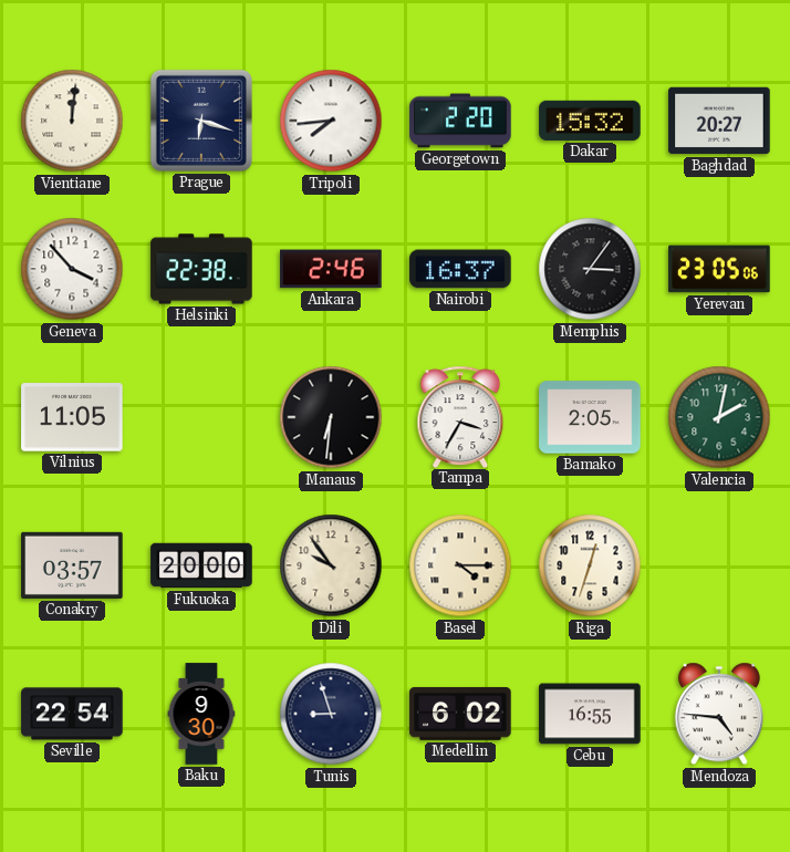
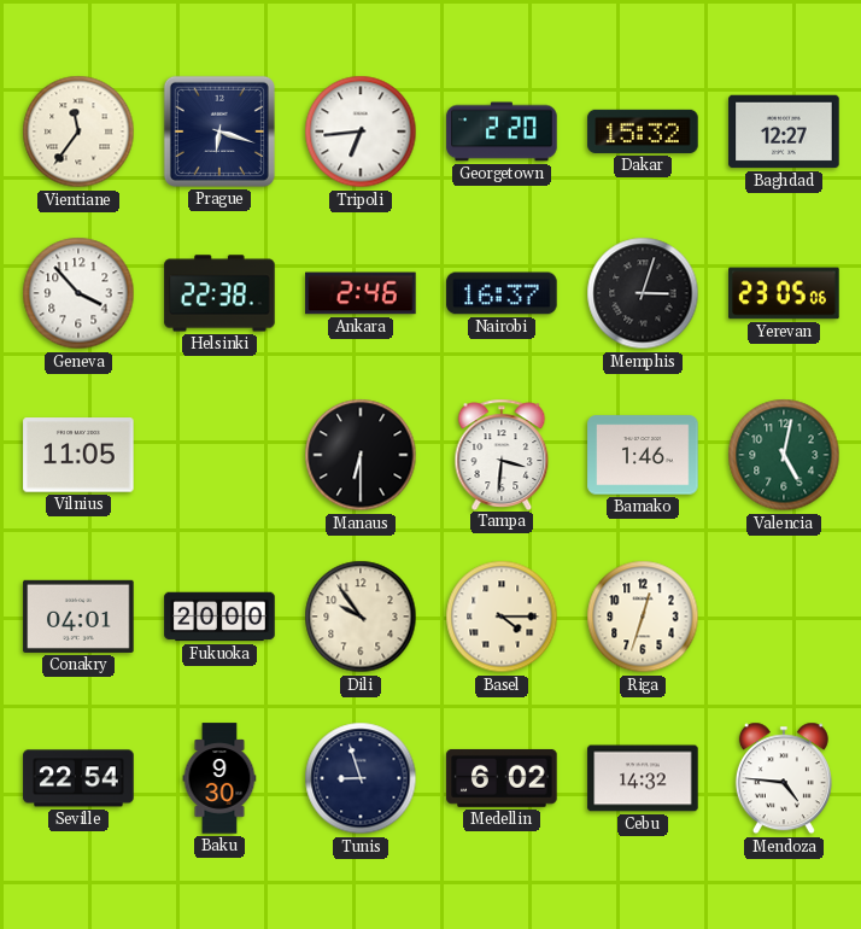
Vientiane: 12:01 -> 11:36
Tripoli: 7:44 -> 6:44
Baghdad: 20:27 -> 12:27
Memphis: 3:06 -> 3:03
Manaus: 6:31 -> 6:30
Tampa: 3:35 -> 3:31
Bamako: 2:05 -> 1:46
Valencia: 2:02 -> 5:02
Conakry: 03:57 -> 04:01
Cebu: 16:55 -> 14:32
